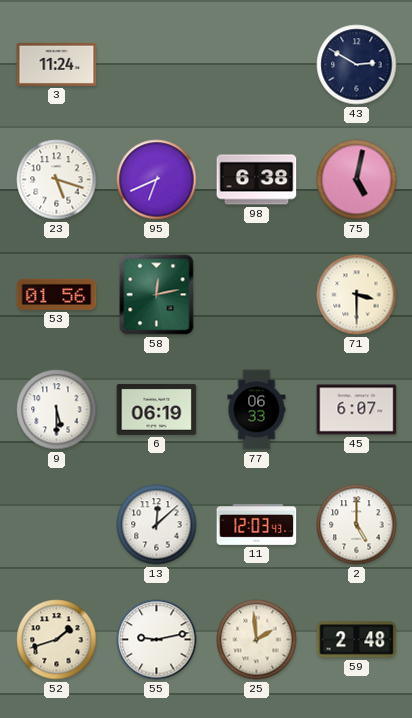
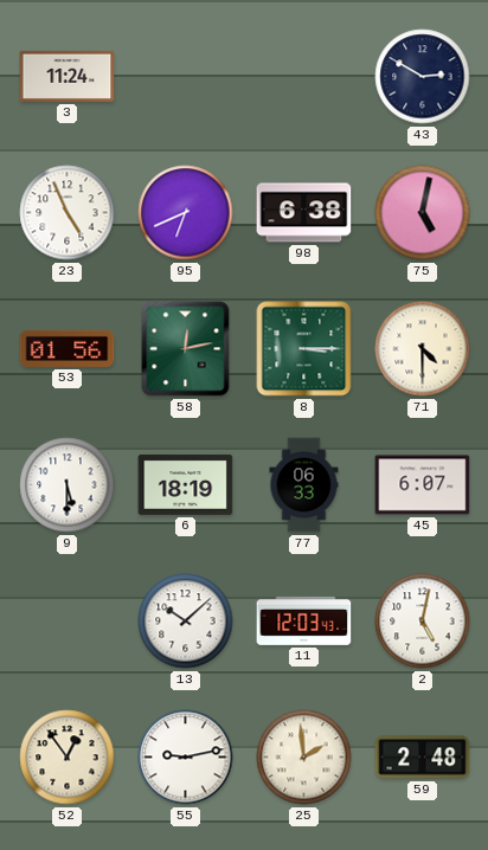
23: 5:18 -> 4:56
8: none -> 3:15
71: 3:30 -> 4:30
6: 06:19 -> 18:19
13: 12:08 -> 10:08
2: 5:00 -> 5:02
52: 1:42 -> 12:54
